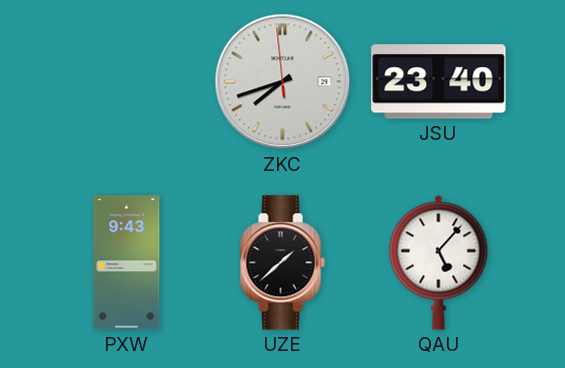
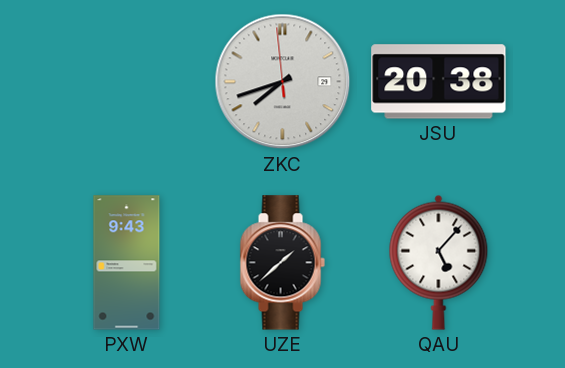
JSU: 23:40 -> 20:38
